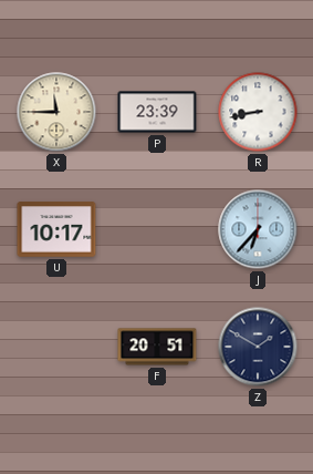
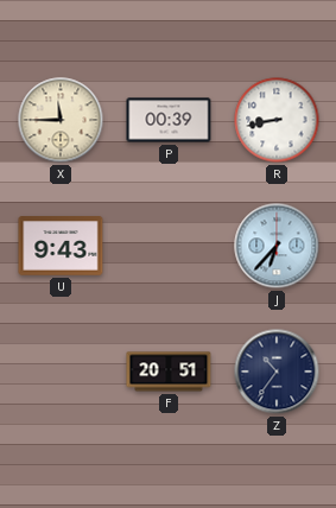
P: 23:39 -> 00:39
U: 10:17 -> 9:43
Z: 1:50 -> 10:36
